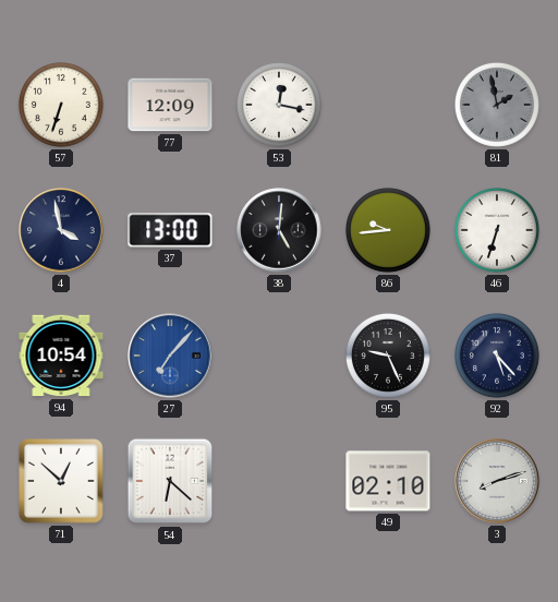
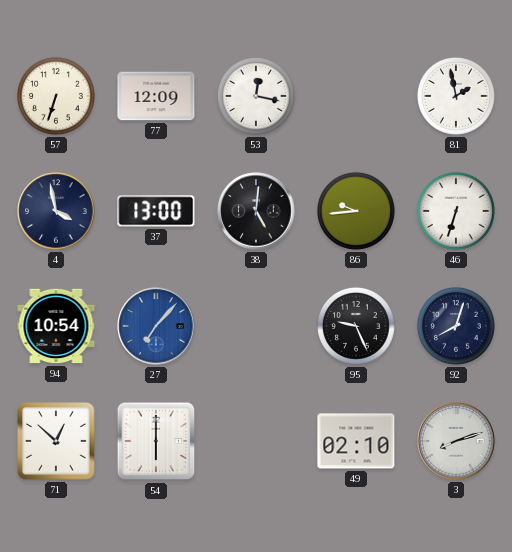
81 dial: grey -> white
92: 5:23 -> 8:03
54: 6:22 -> 6:00
